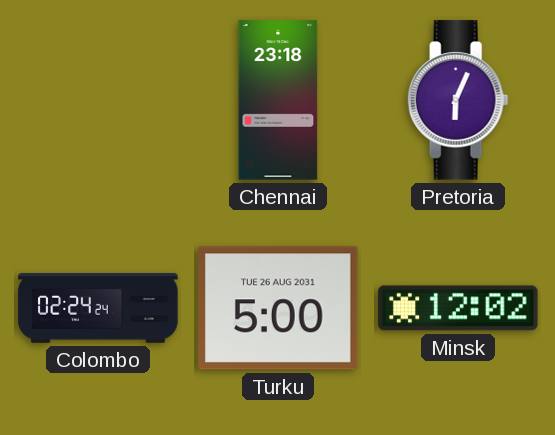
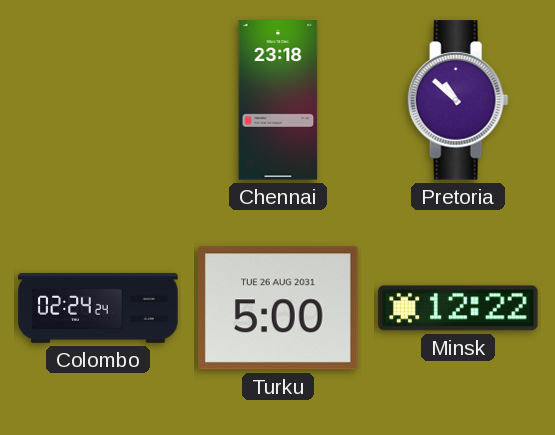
Pretoria: 6:04 -> 10:52
Minsk: 12:02 -> 12:22
